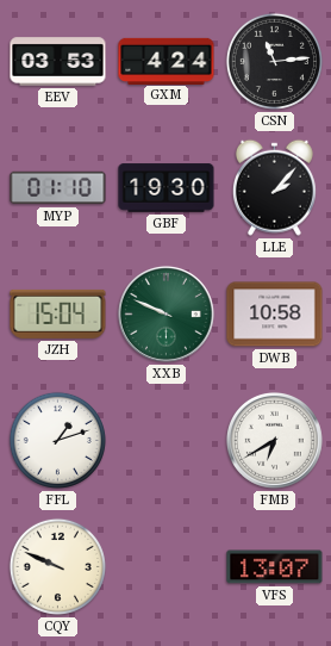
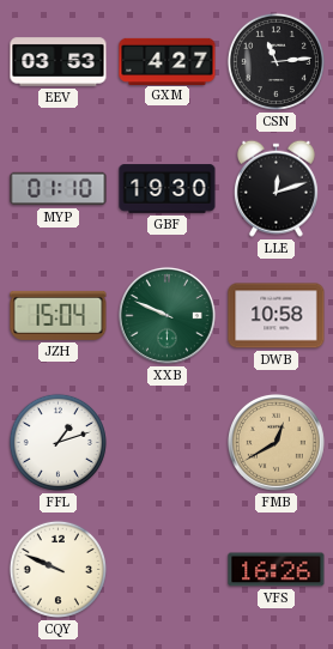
GXM: 4:24 -> 4:27
LLE: 2:07 -> 12:12
FMB: 6:40 -> 12:40
FMB dial: white -> champagne
VFS: 13:07 -> 16:26
